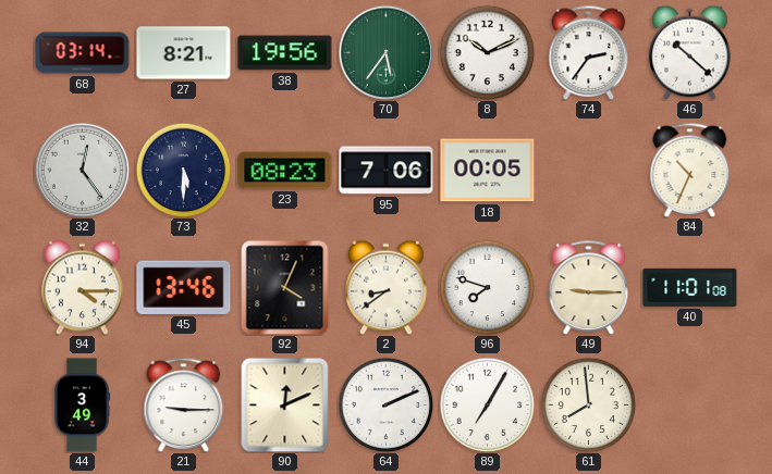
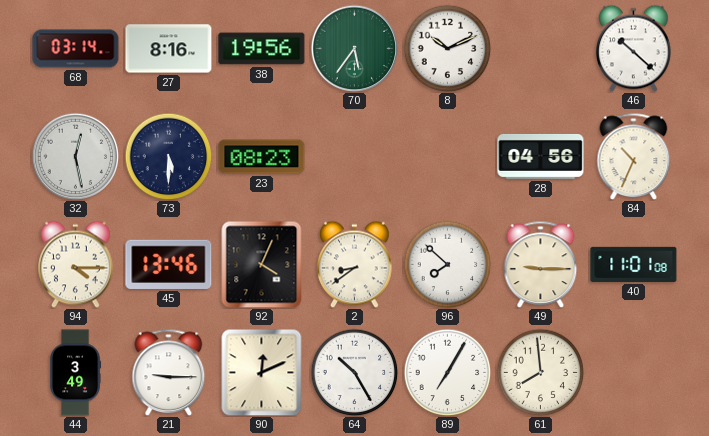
27: 8:21 -> 8:16
74: 2:36 -> none
32: 12:24 -> 12:28
95: 7:06 -> none
18: 00:05 -> none
28: none -> 04:56
96: 7:48 -> 7:52
64: 2:11 -> 10:25
